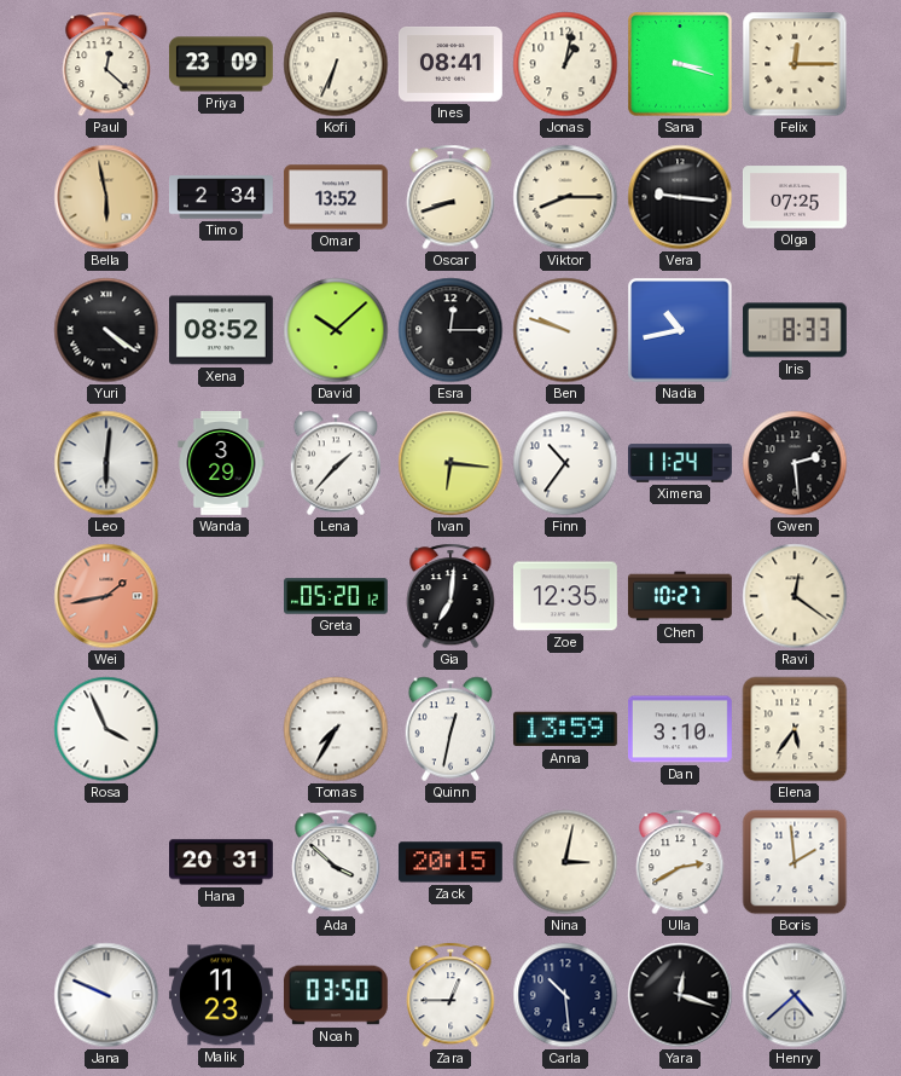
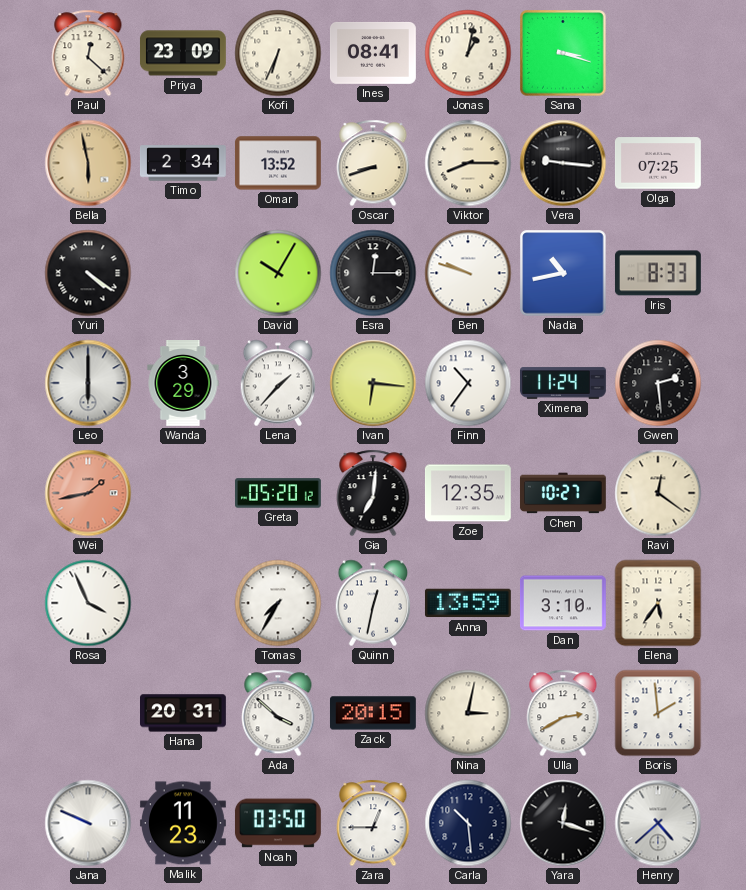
Felix: 12:15 -> none
Xena: 08:52 -> none
David: 10:08 -> 10:05
Leo: 6:01 -> 6:00
